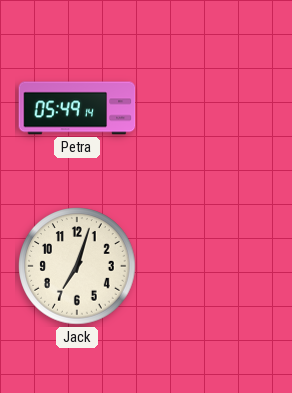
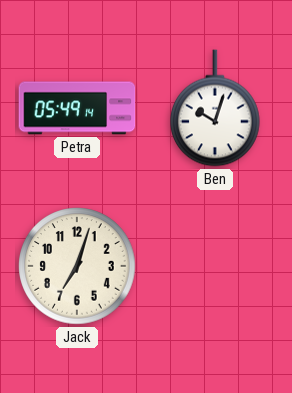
Ben: none -> 10:03
